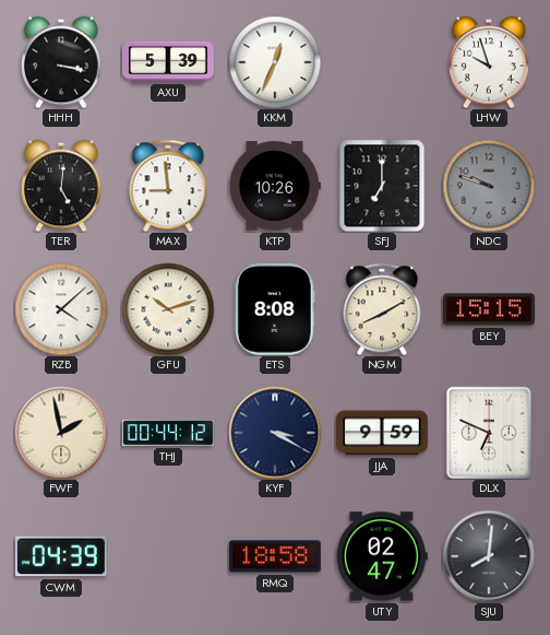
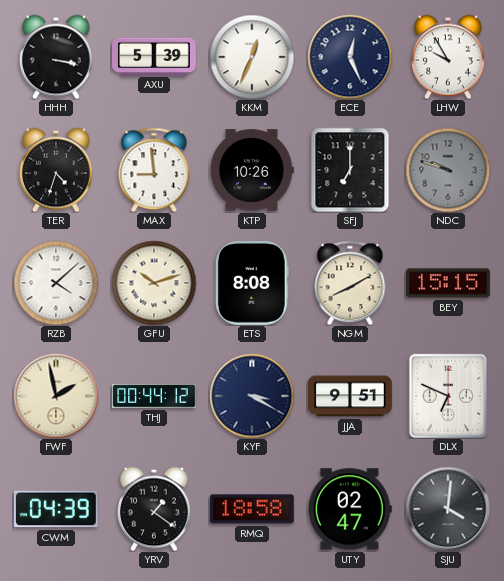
ECE: none -> 12:26
LHW: 9:57 -> 9:55
TER: 5:01 -> 4:33
JJA: 9:59 -> 9:51
YRV: none -> 1:21
SJU: 8:01 -> 4:01
